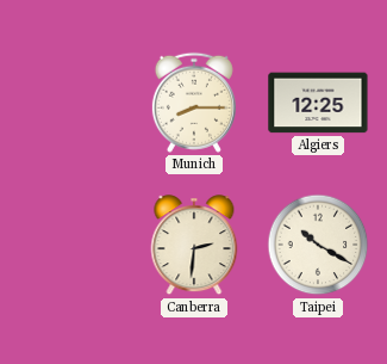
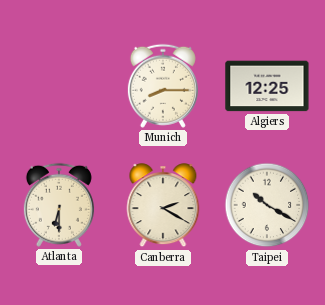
Atlanta: none -> 6:30
Canberra: 2:31 -> 2:20
